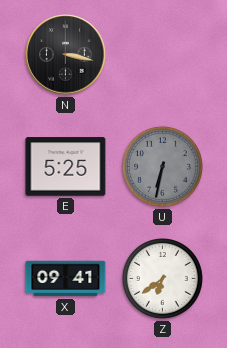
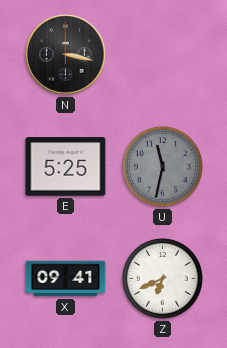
U: 6:32 -> 11:32
Z: 6:39 -> 6:41
